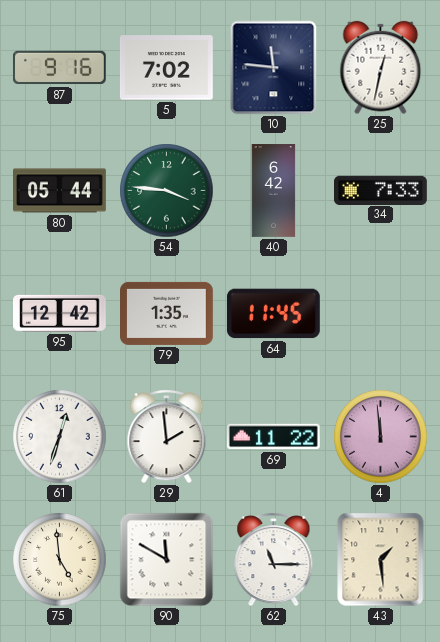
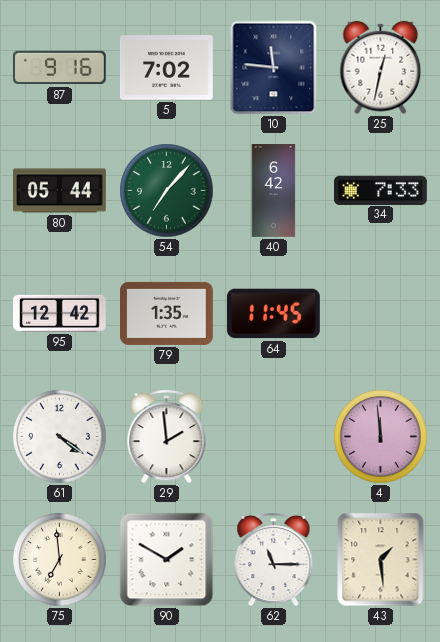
54: 3:46 -> 7:07
61: 12:33 -> 4:21
69: 11:22 -> none
75: 4:59 -> 6:59
90: 11:50 -> 1:50
